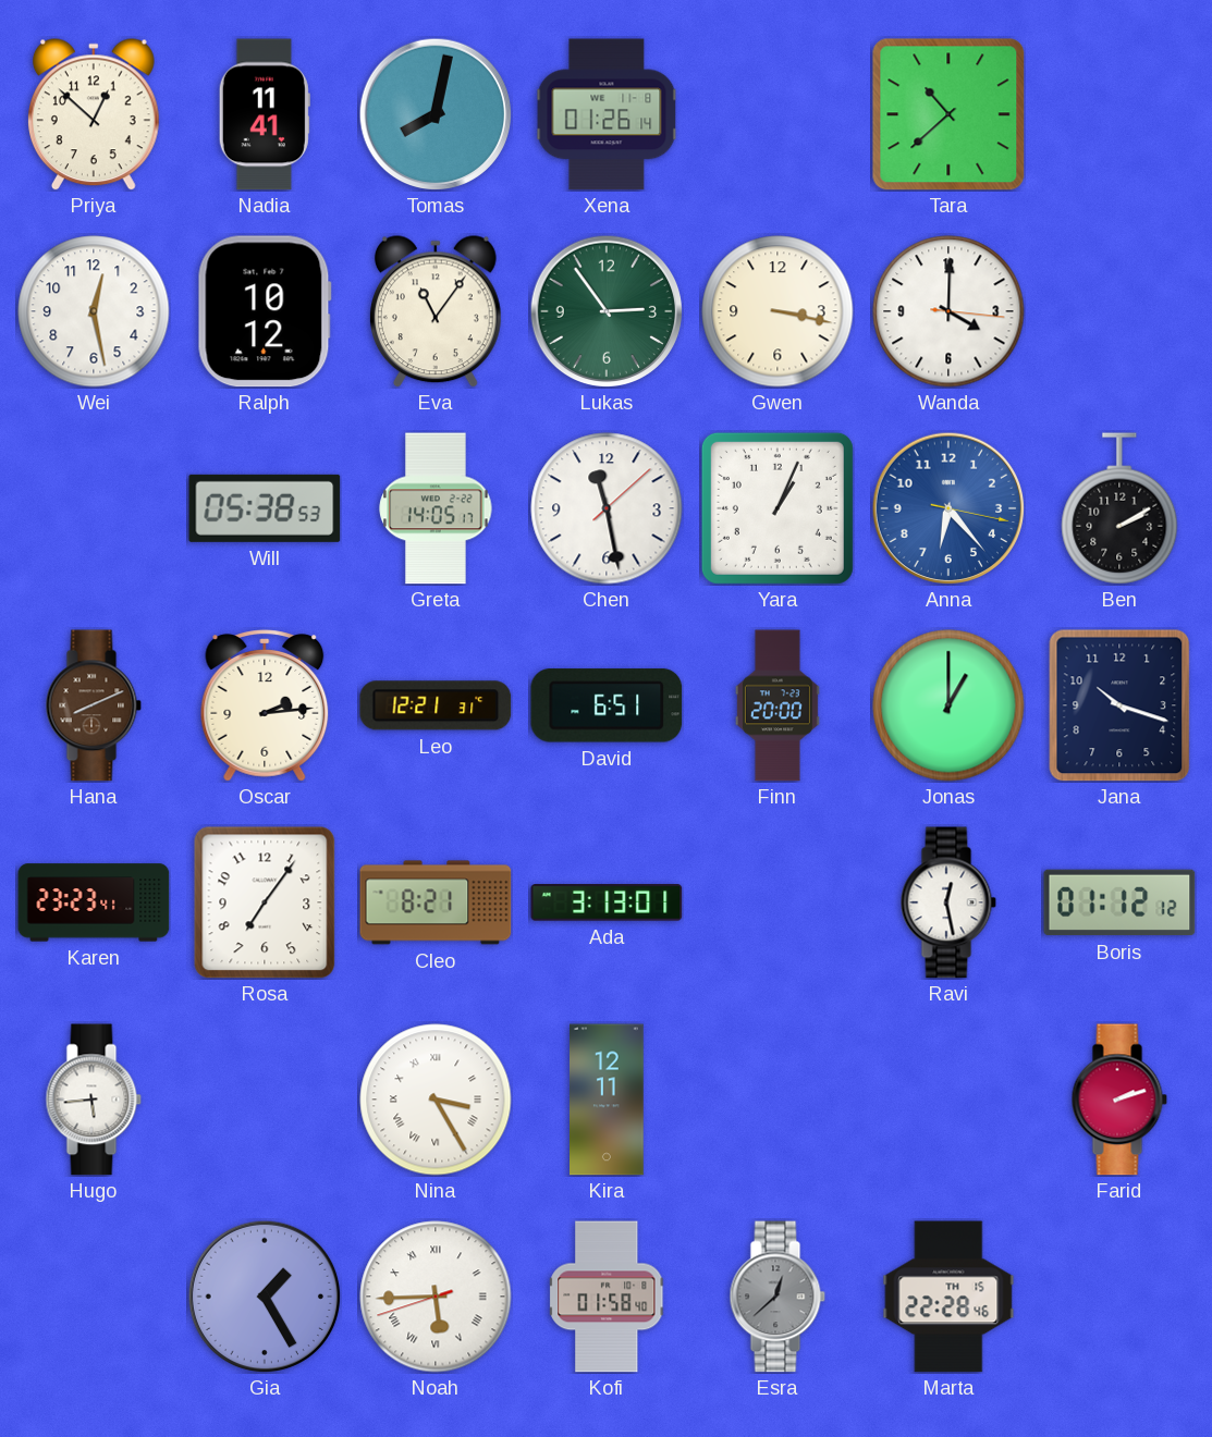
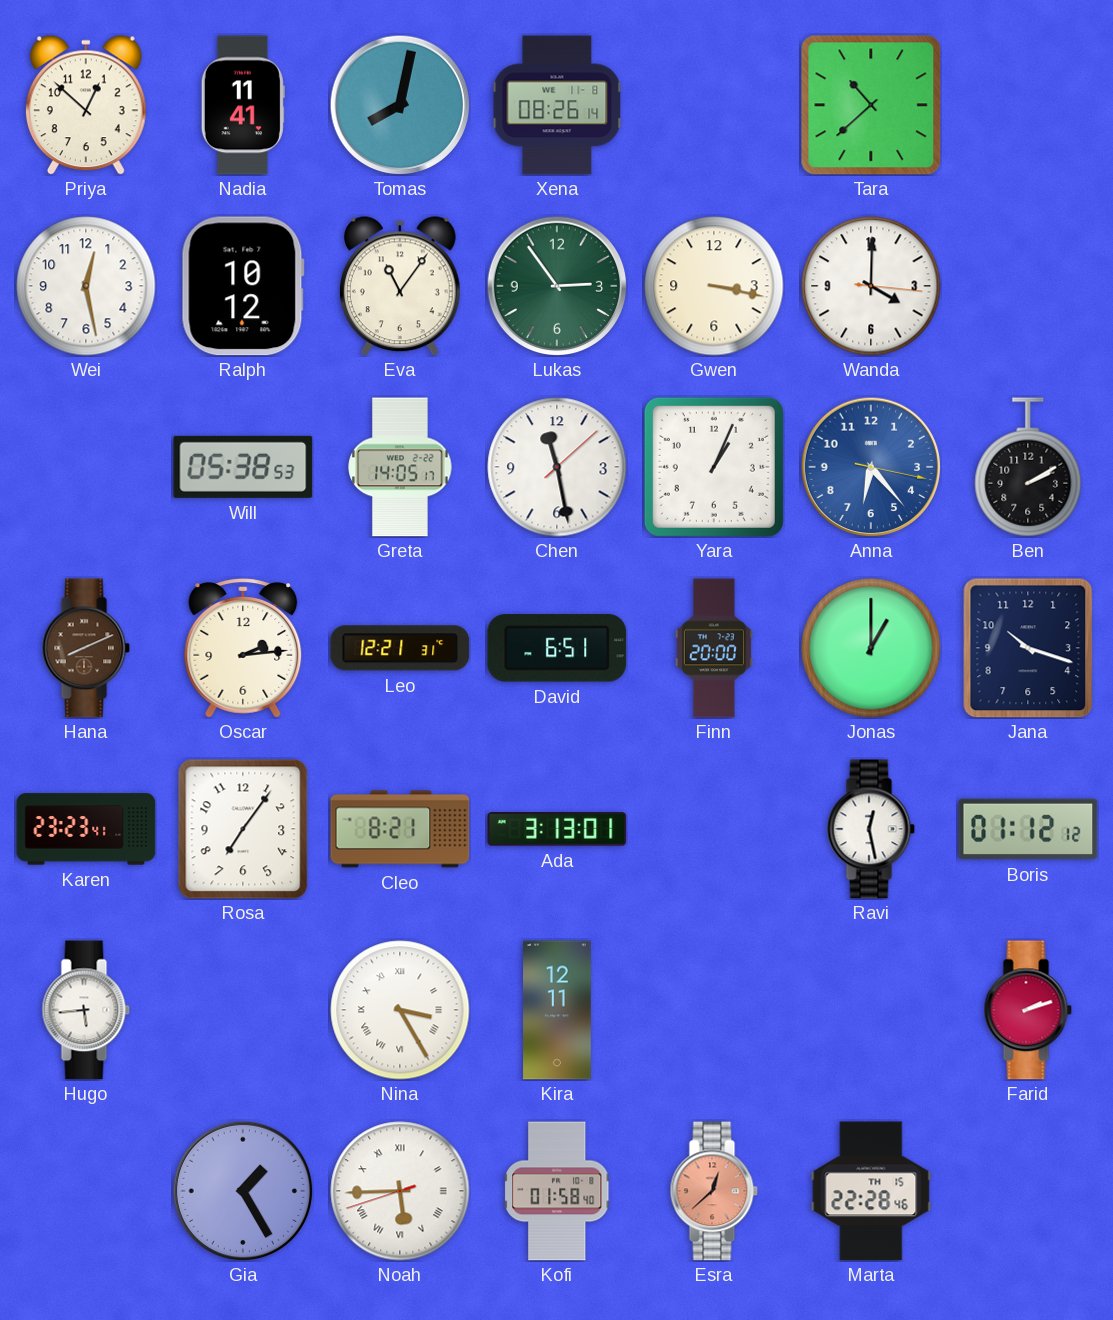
Xena: 01:26 -> 08:26
Esra dial: grey -> salmon
